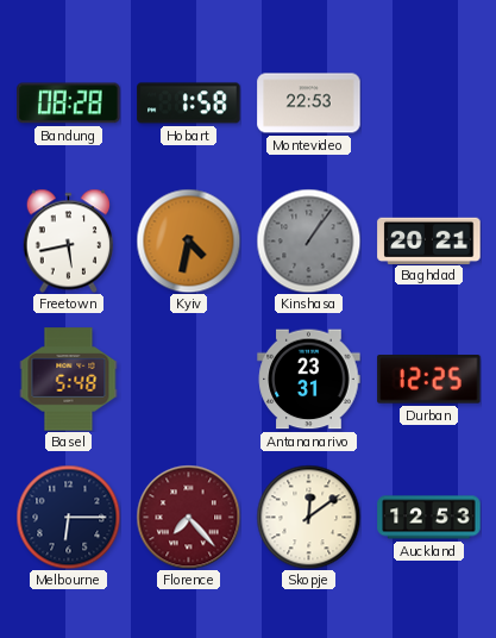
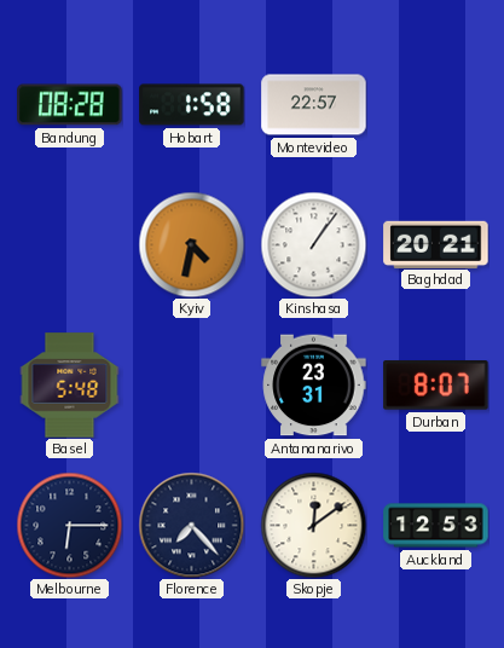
Montevideo: 22:53 -> 22:57
Freetown: 5:43 -> none
Kinshasa dial: grey -> white
Durban: 12:25 -> 8:07
Florence dial: burgundy -> navy
